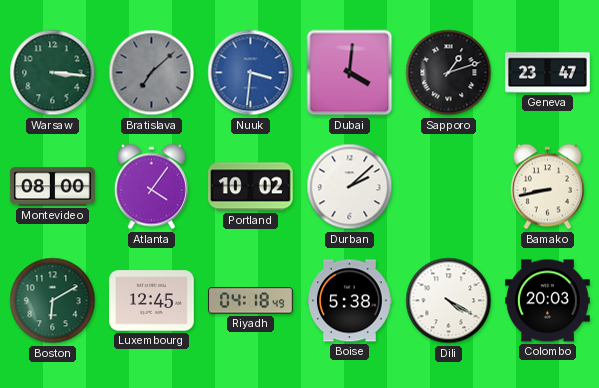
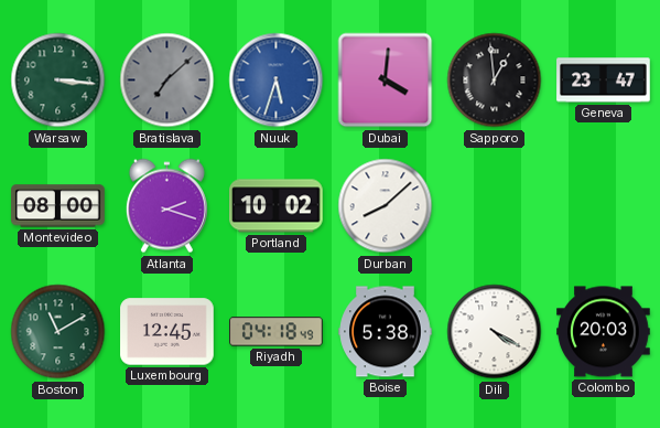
Nuuk: 3:31 -> 5:33
Sapporo: 1:12 -> 12:59
Atlanta: 4:06 -> 2:18
Durban: 2:08 -> 8:08
Bamako: 8:43 -> none
Boston: 6:10 -> 11:10
